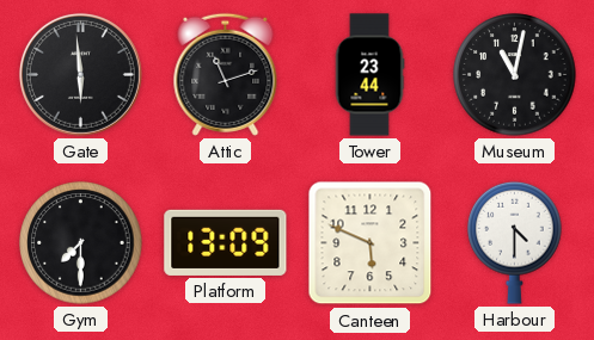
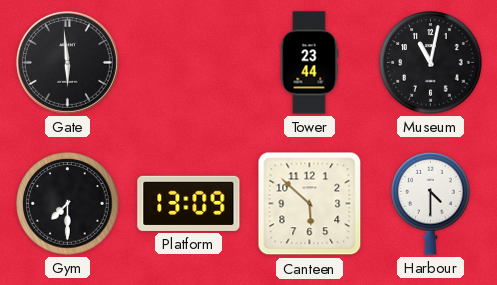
Attic: 11:12 -> none
Canteen: 5:49 -> 5:52
